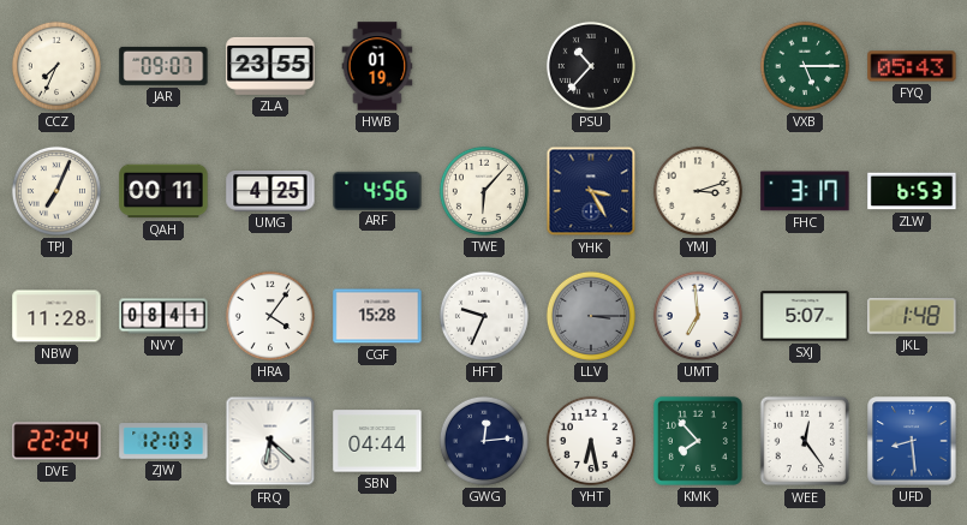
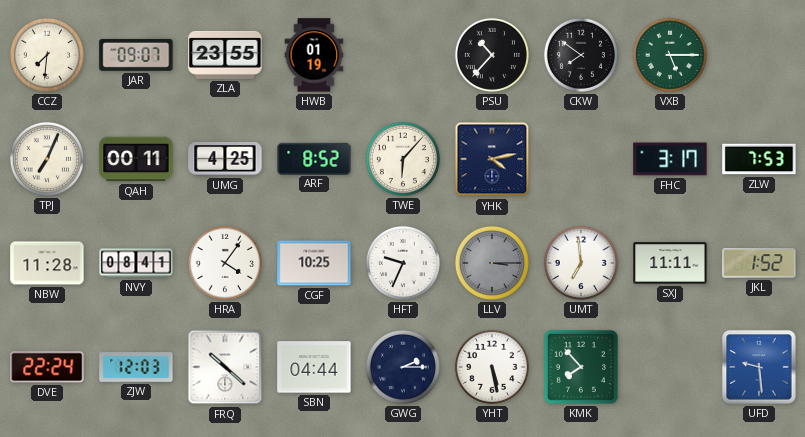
CCZ: 7:34 -> 7:31
CKW: none -> 7:51
FYQ: 05:43 -> none
ARF: 4:56 -> 8:52
YHK: 3:25 -> 4:13
YMJ: 3:12 -> none
ZLW: 6:53 -> 7:53
CGF: 15:28 -> 10:25
SXJ: 5:07 -> 11:11
JKL: 1:48 -> 1:52
FRQ: 6:22 -> 10:22
GWG: 12:14 -> 2:15
YHT: 6:28 -> 5:28
WEE: 12:24 -> none
UFD: 8:29 -> 9:29
